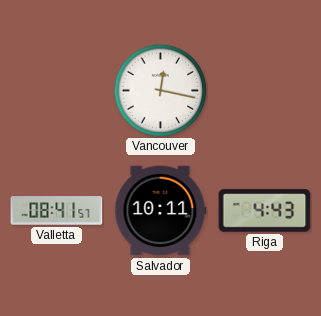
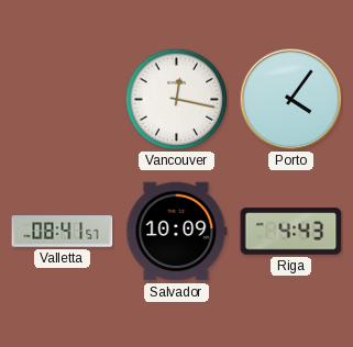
Porto: none -> 4:06
Salvador: 10:11 -> 10:09
